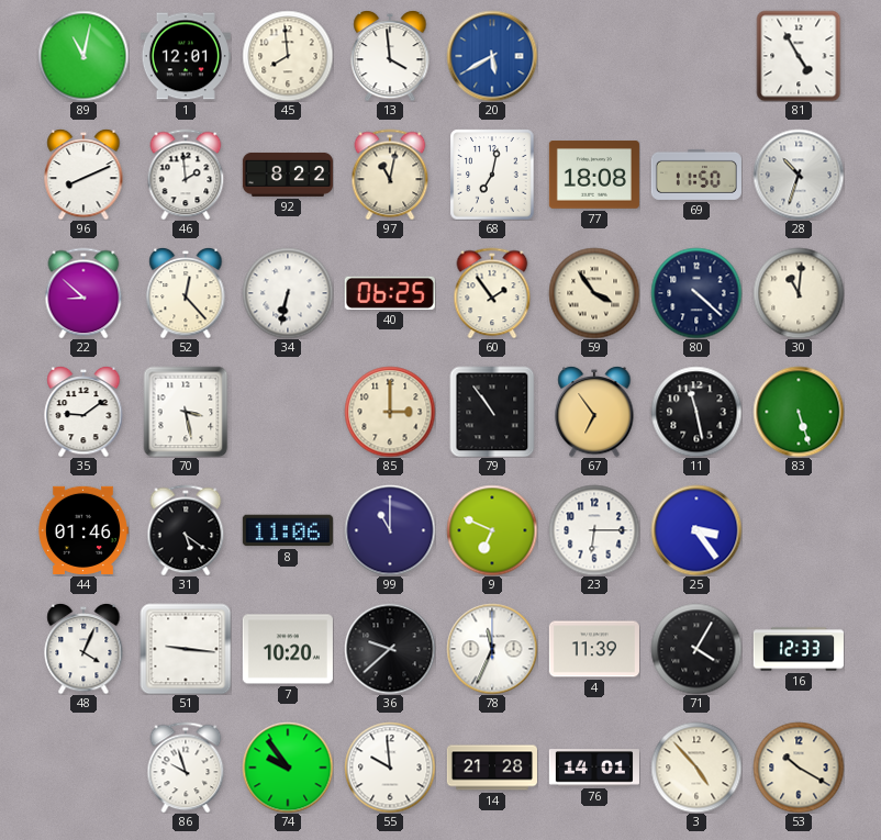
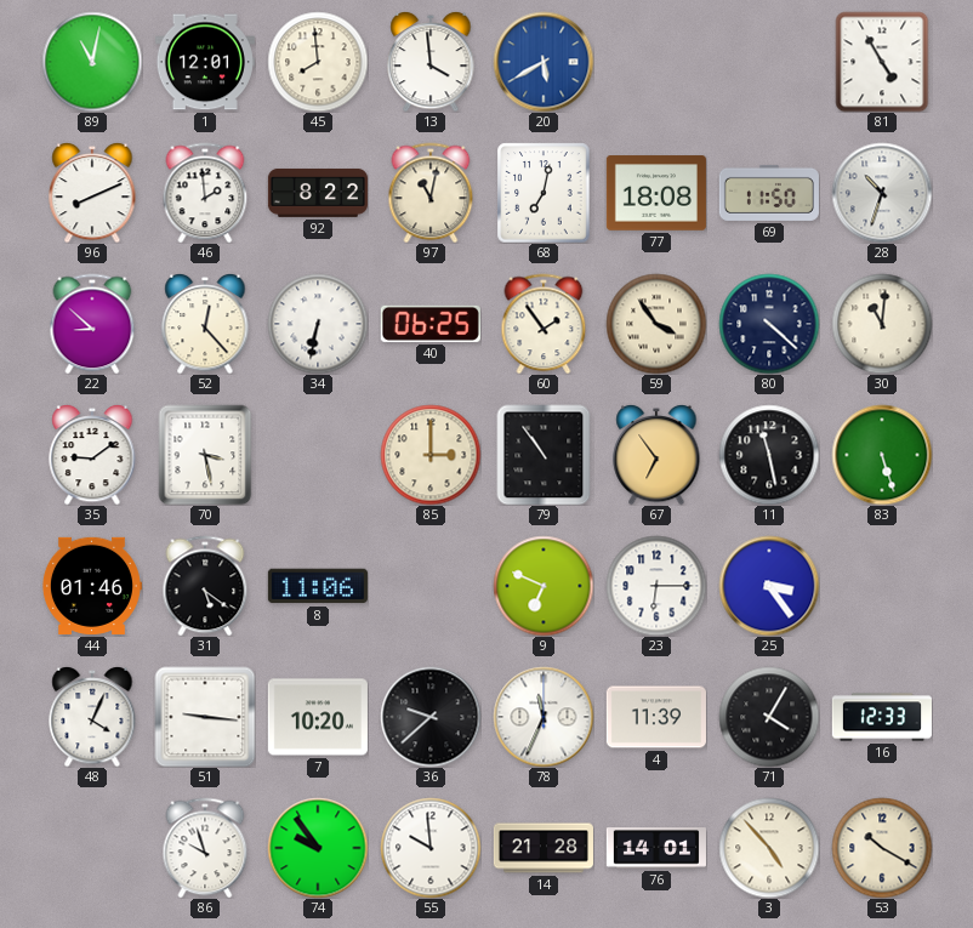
99: 11:00 -> none
